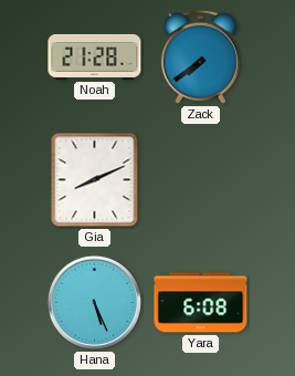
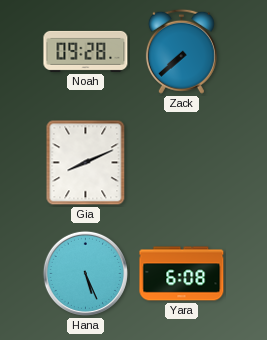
Noah: 21:28 -> 09:28
Zack: 7:39 -> 7:38
